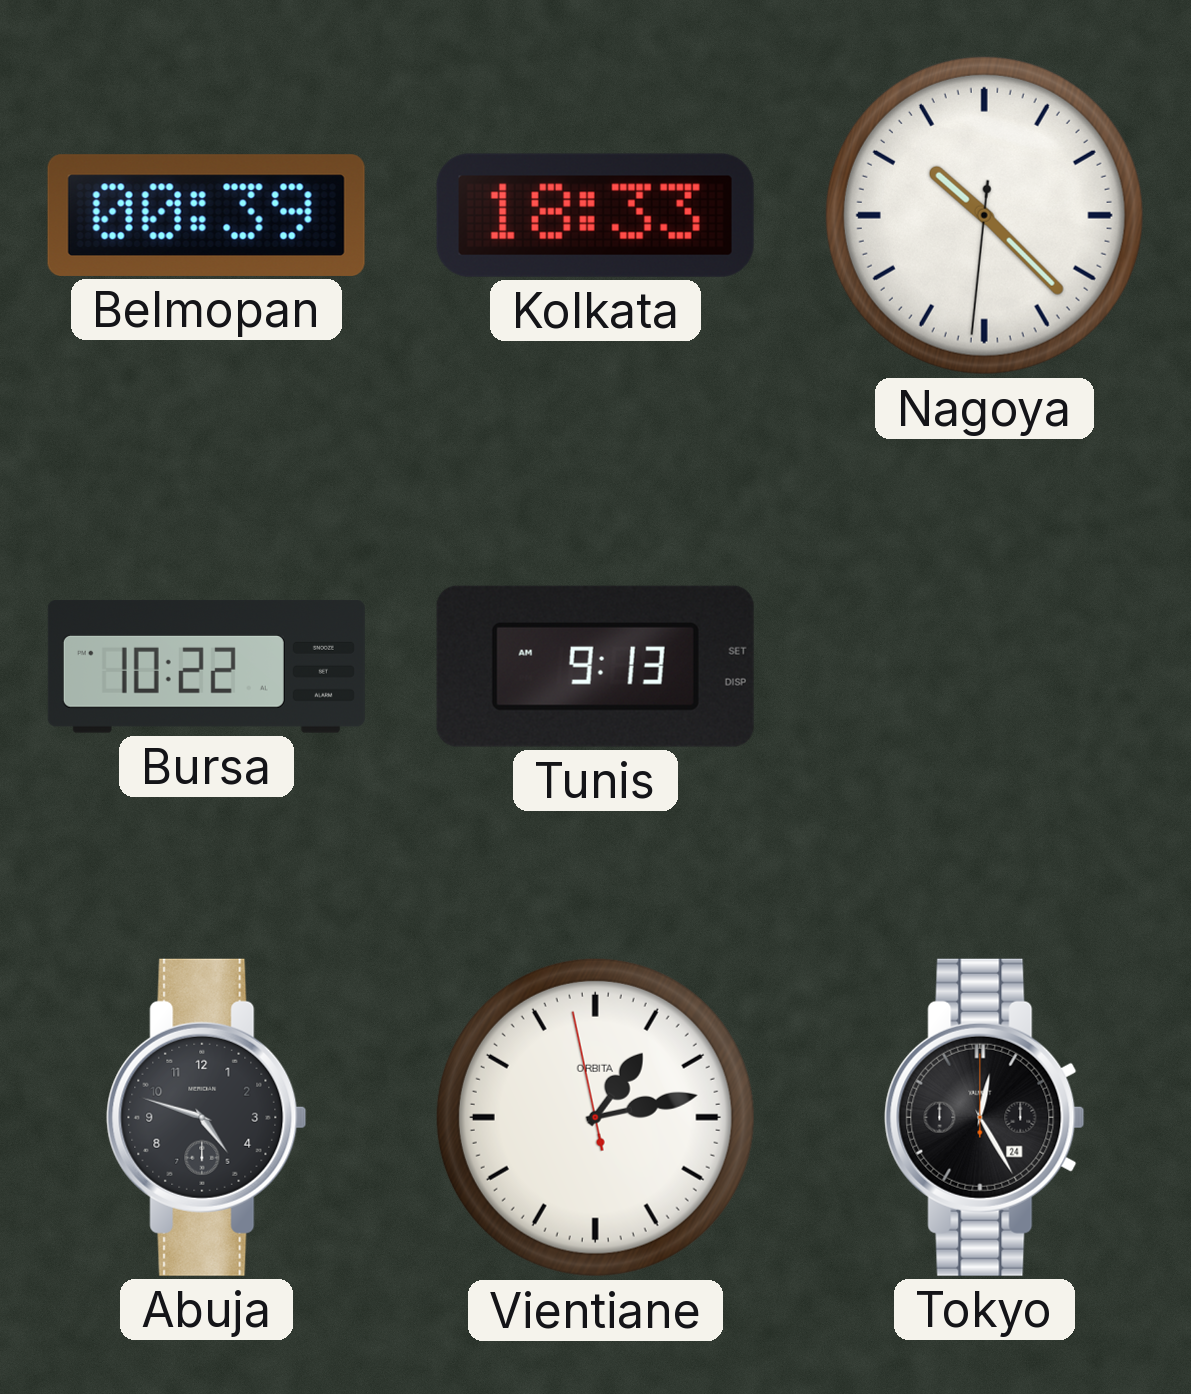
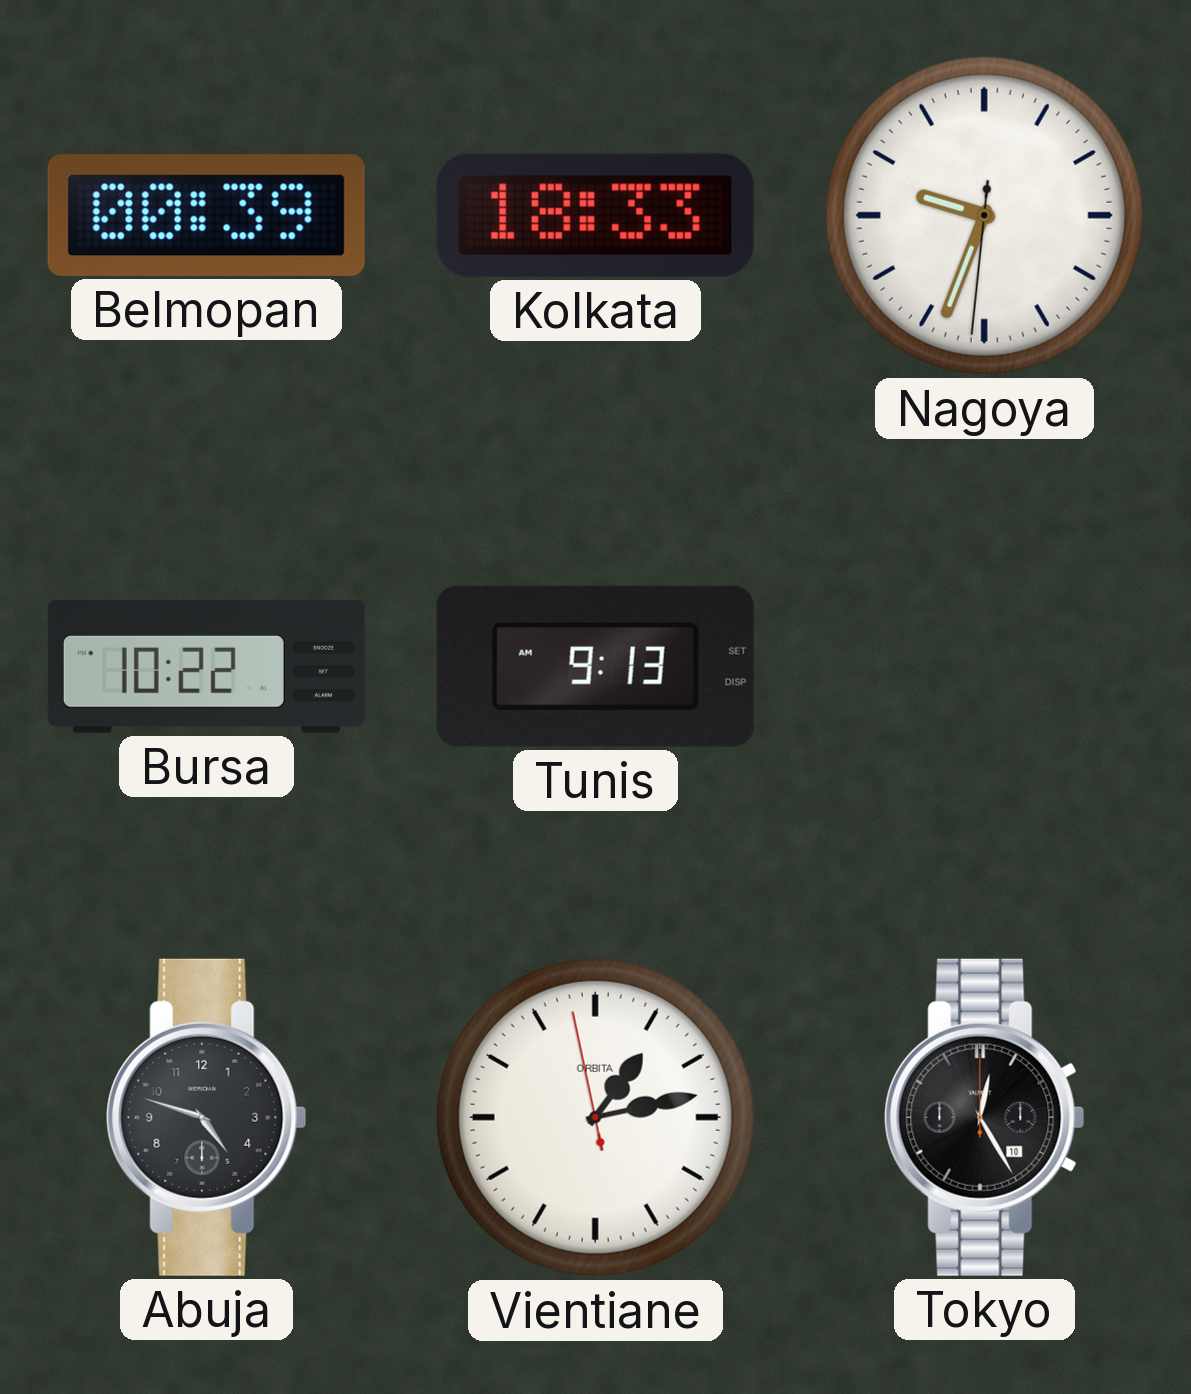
Nagoya: 10:22 -> 9:33
Tokyo date: 24 -> 10
